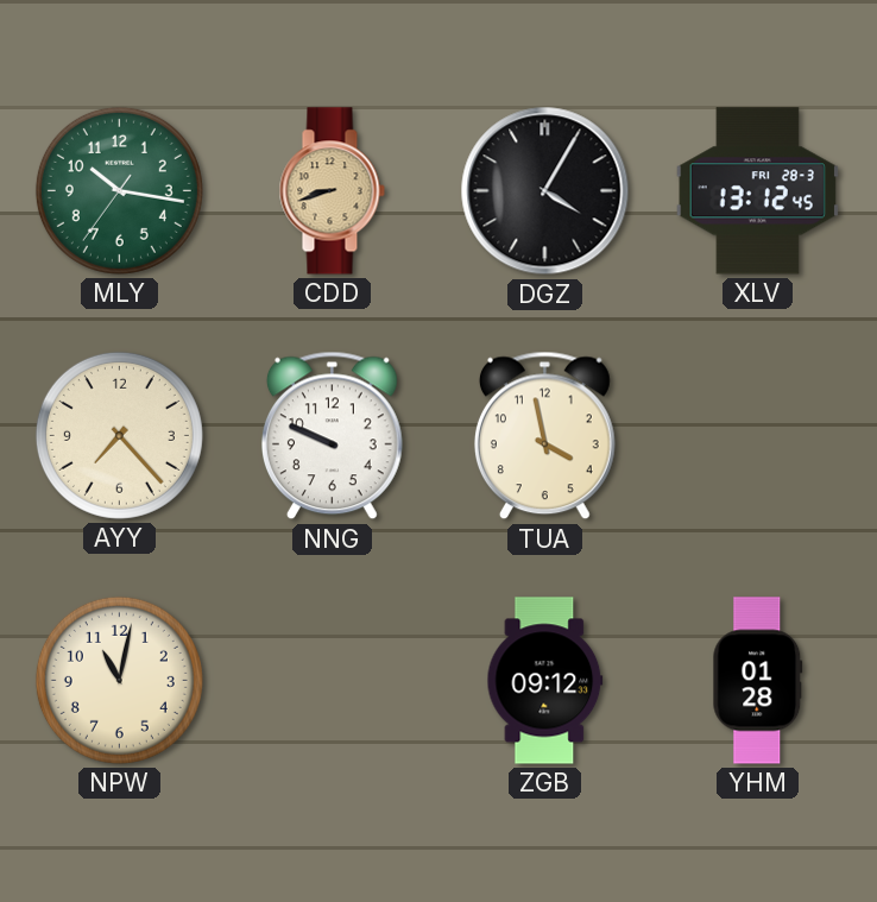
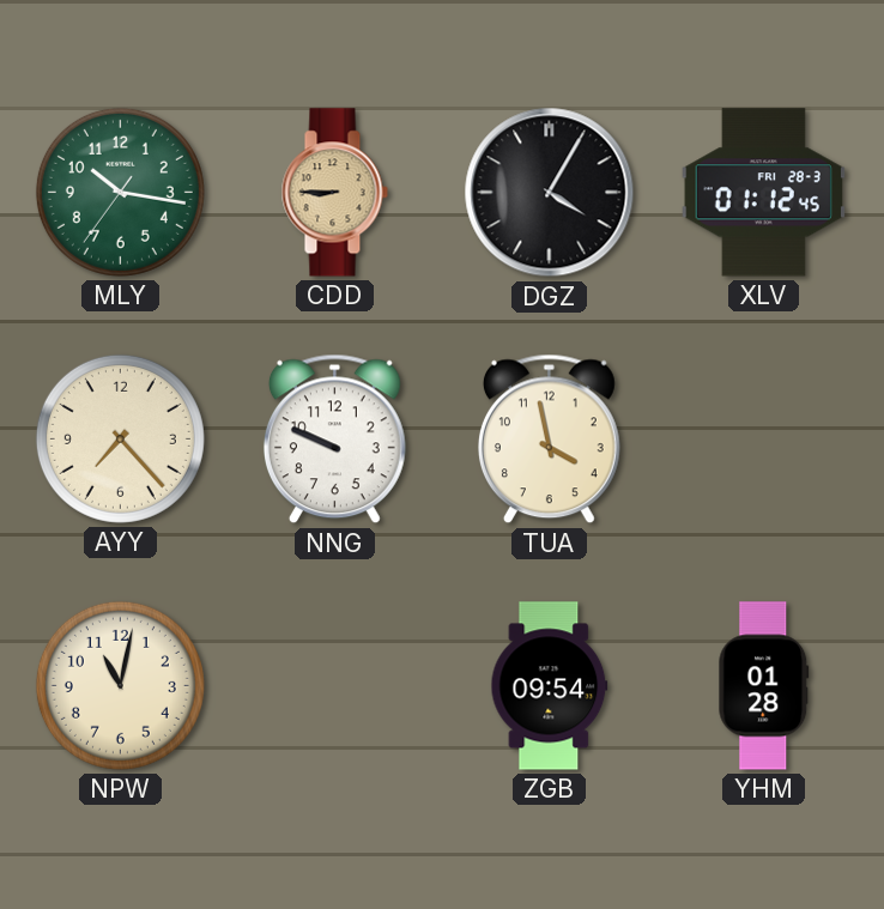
CDD: 8:42 -> 8:45
XLV: 13:12 -> 01:12
ZGB: 09:12 -> 09:54
